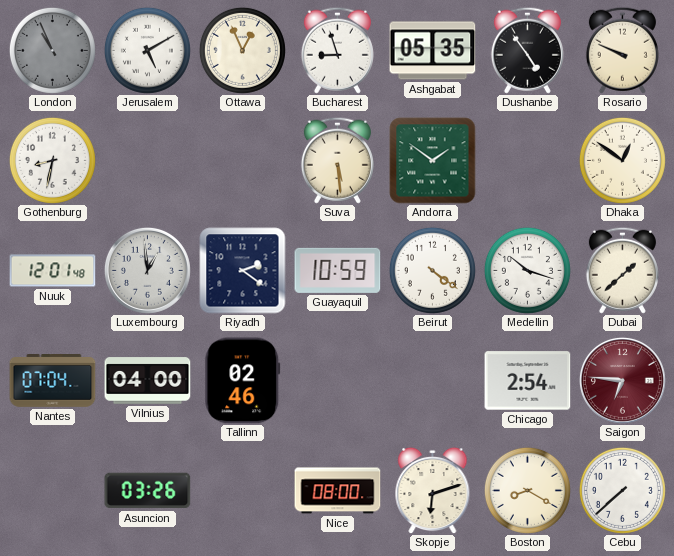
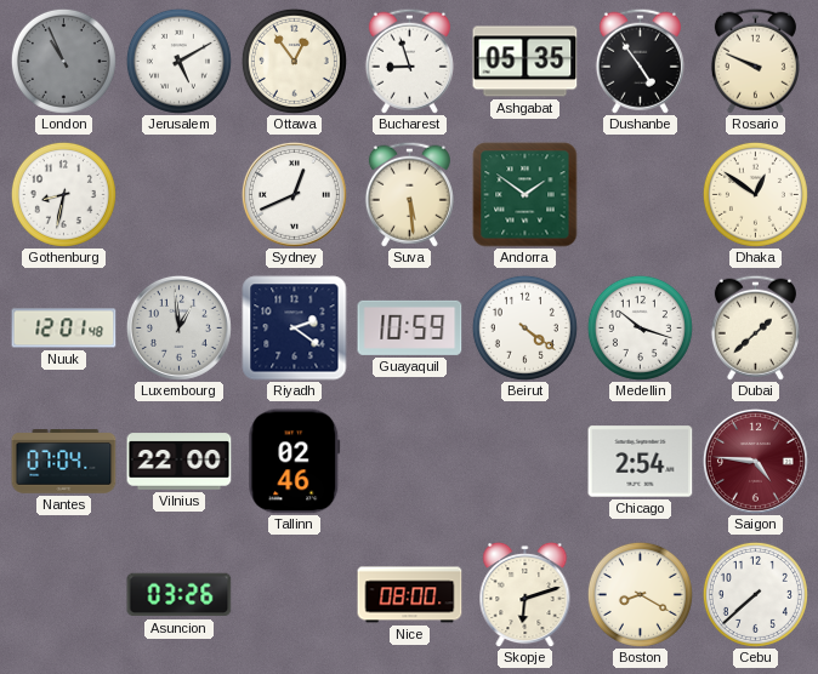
Ottawa: 12:56 -> 12:54
Sydney: none -> 12:41
Vilnius: 04:00 -> 22:00
Saigon: 6:46 -> 4:46
